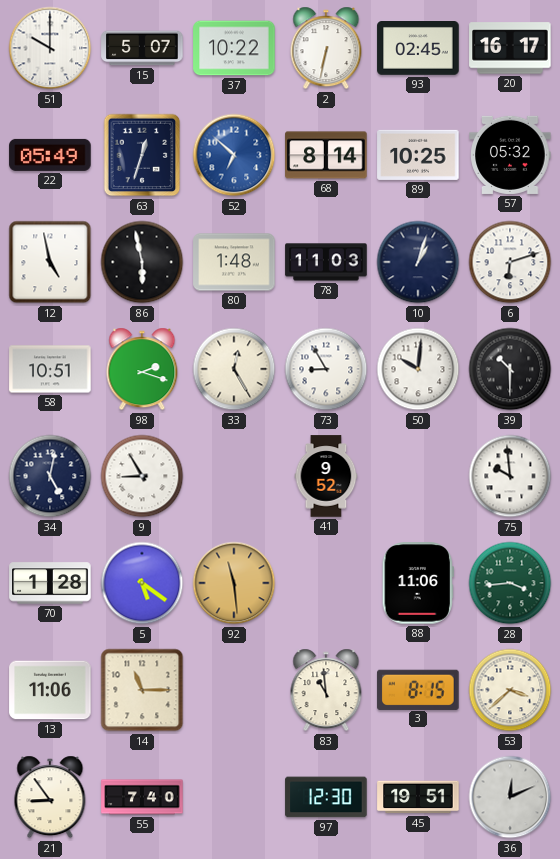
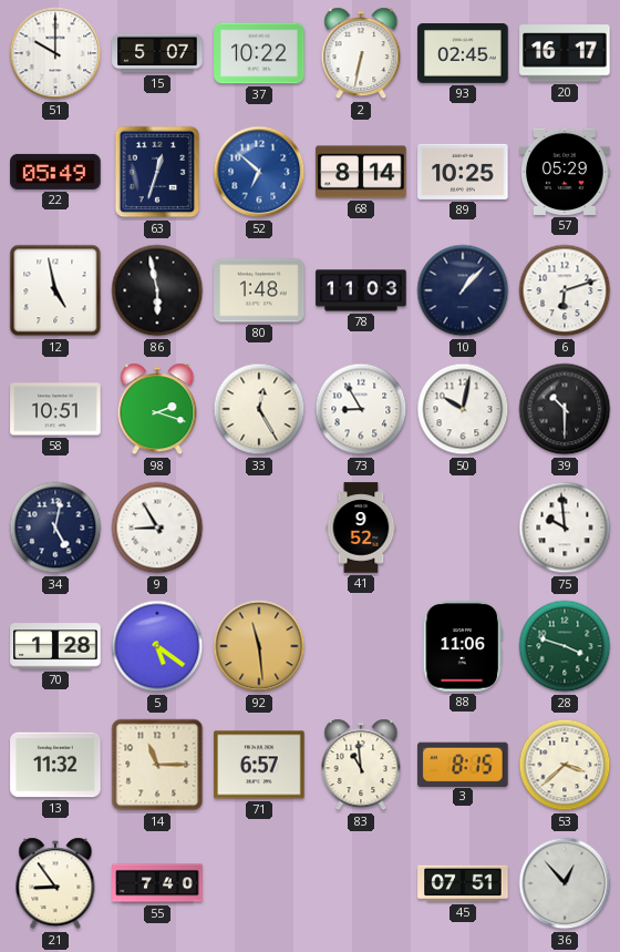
57: 05:32 -> 05:29
10: 1:03 -> 1:07
50: 10:01 -> 10:02
28: 3:44 -> 3:48
13: 11:06 -> 11:32
71: none -> 6:57
97: 12:30 -> none
45: 19:51 -> 07:51
36: 12:11 -> 12:53
